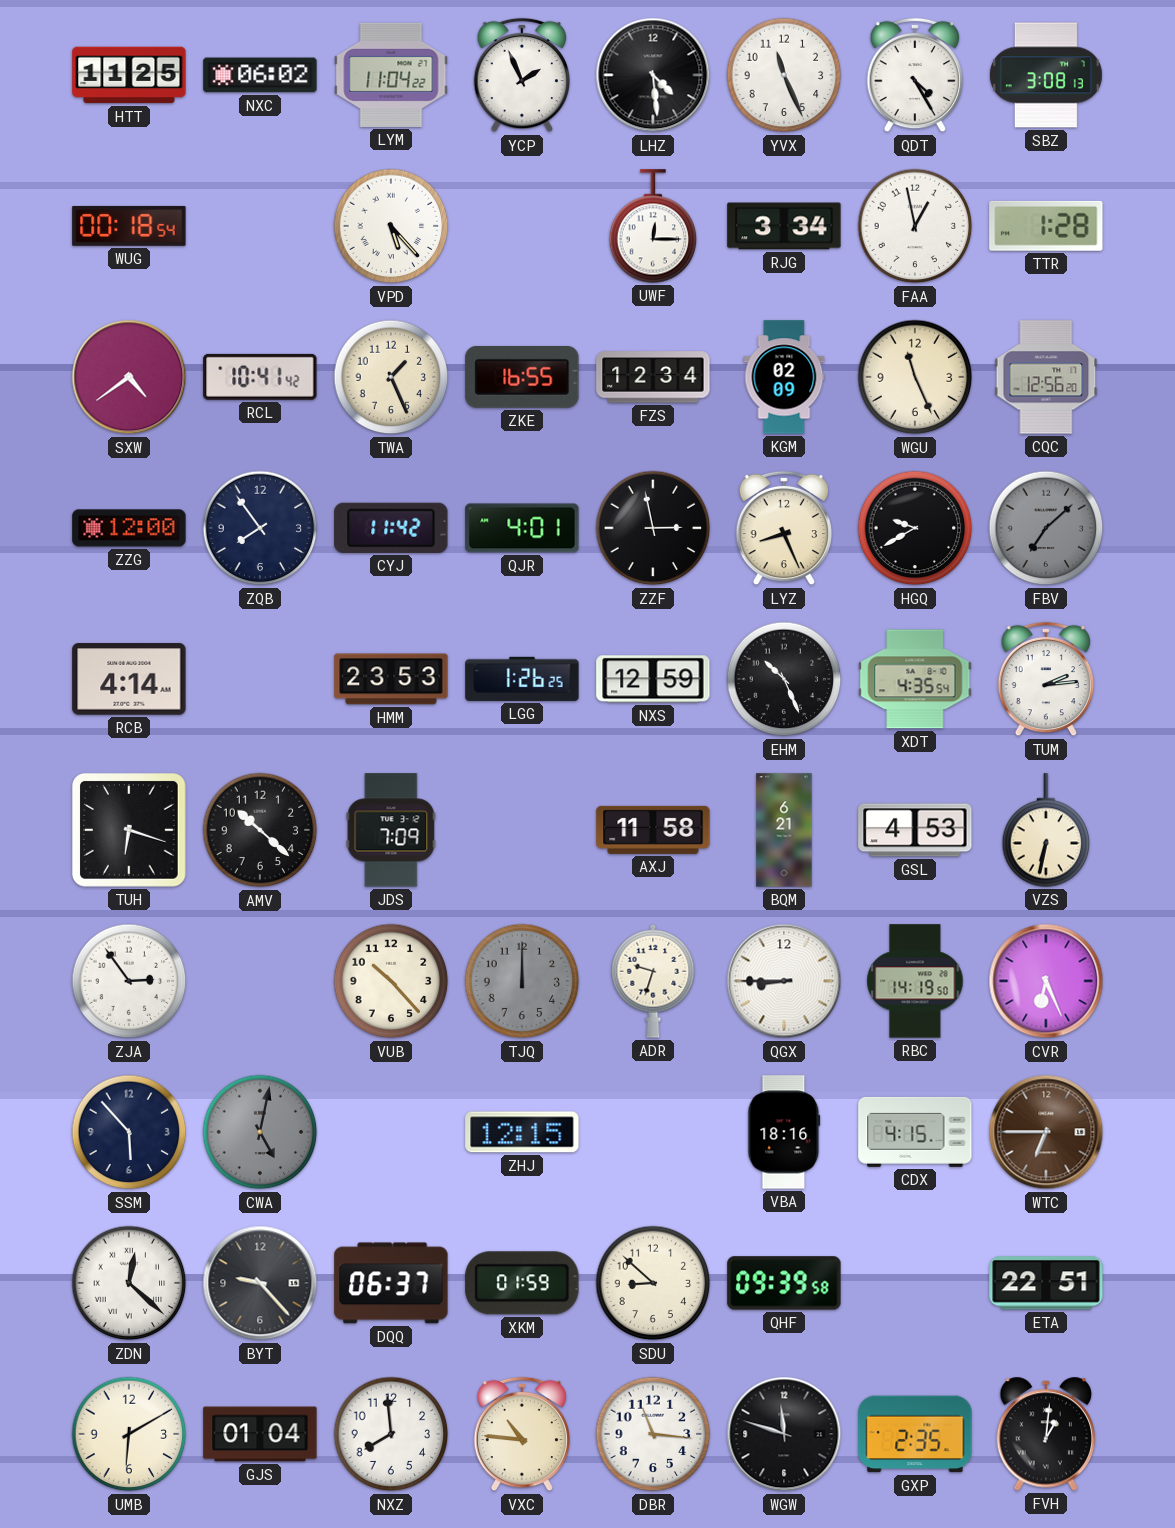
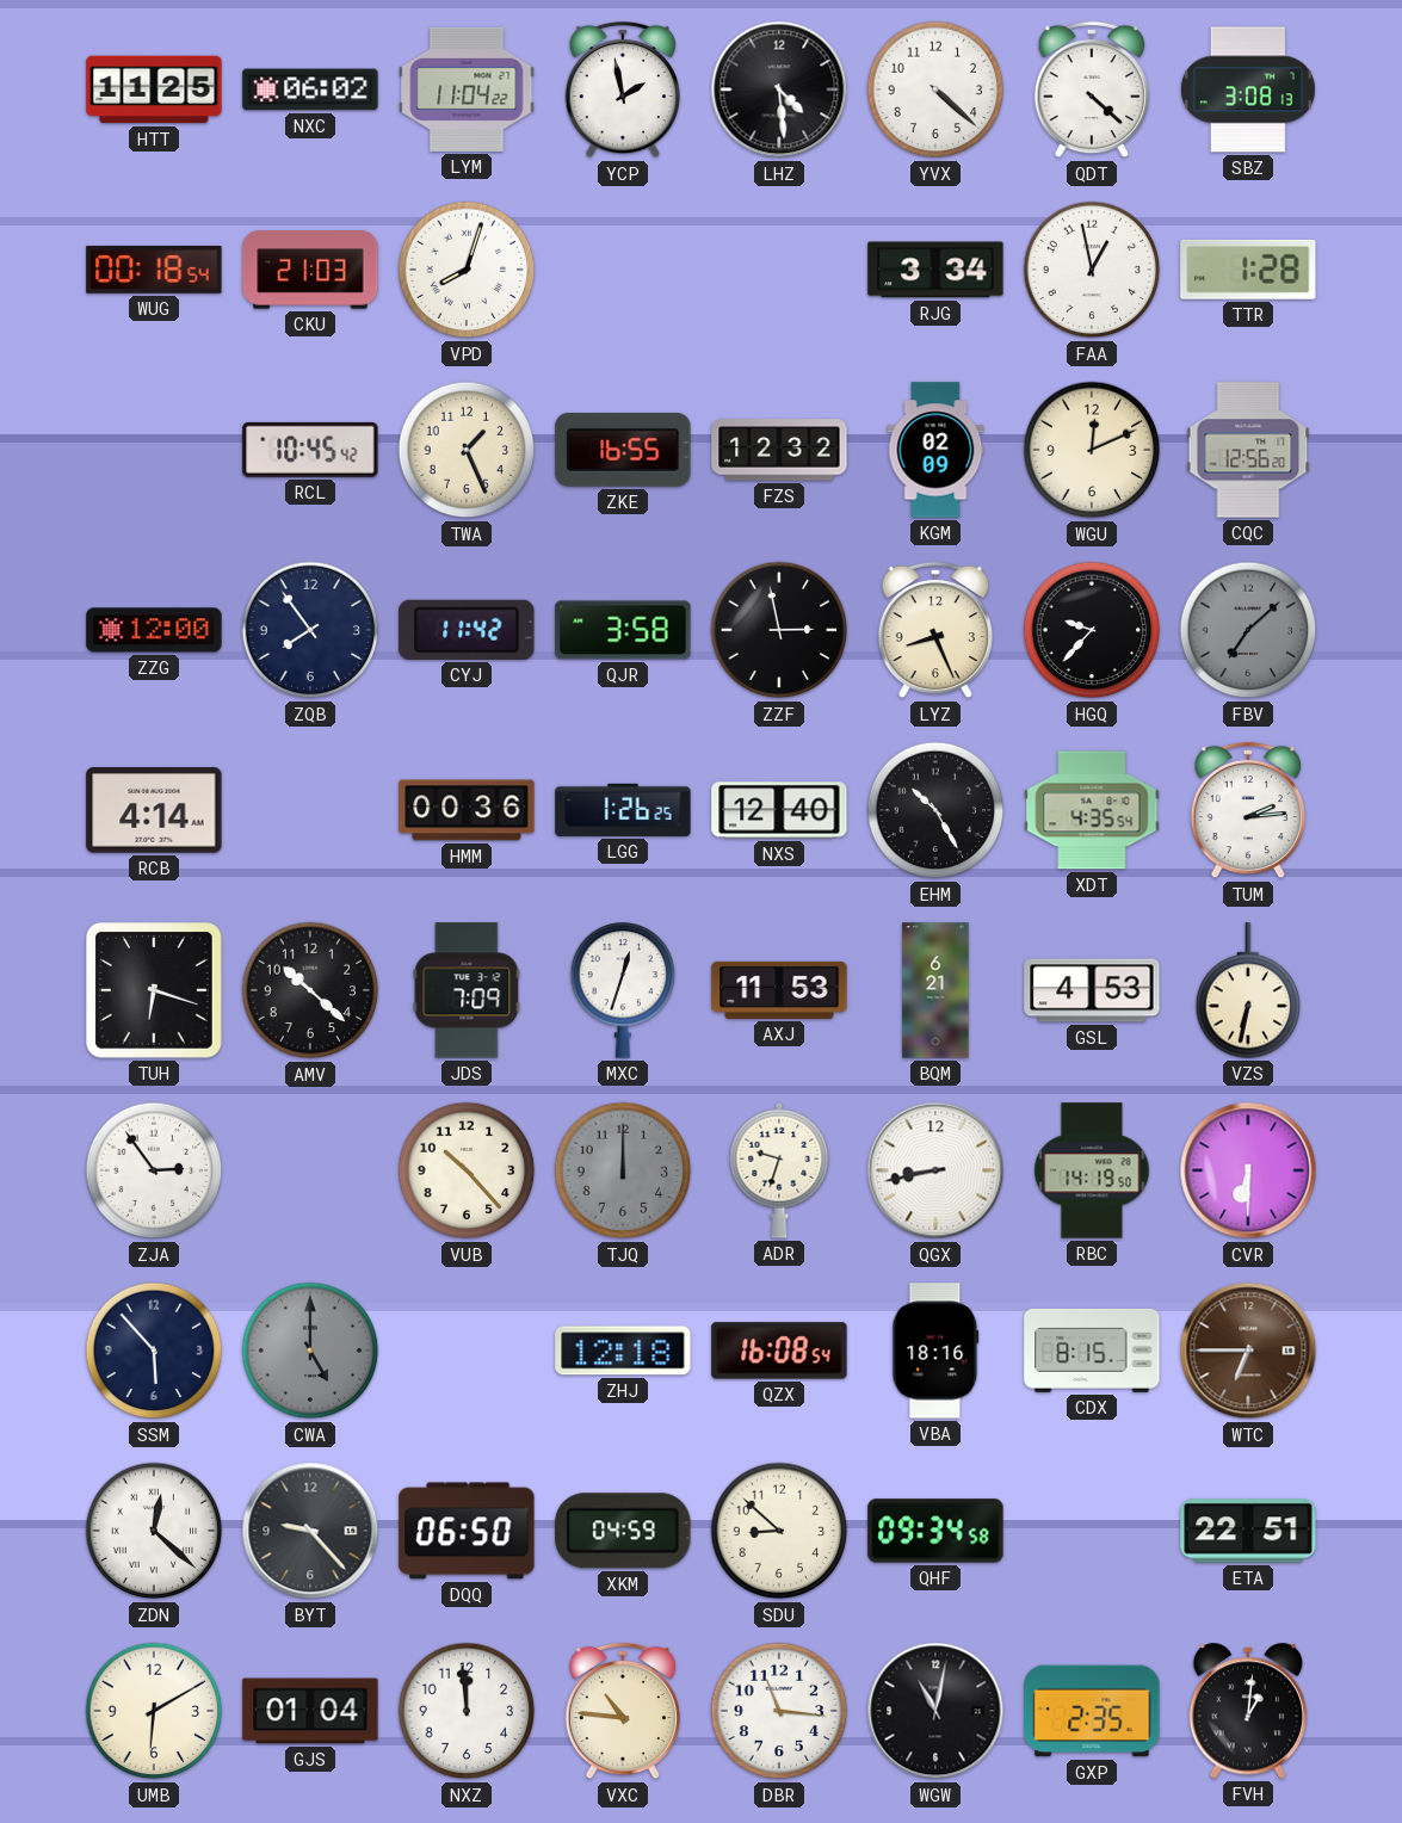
YCP: 1:56 -> 1:58
YVX: 11:26 -> 4:22
QDT: 4:25 -> 4:22
CKU: none -> 21:03
VPD: 5:23 -> 8:03
UWF: 12:15 -> none
SXW: 4:39 -> none
RCL: 10:41 -> 10:45
FZS: 12:34 -> 12:32
WGU: 11:26 -> 12:11
QJR: 4:01 -> 3:58
HGQ: 9:40 -> 9:37
HMM: 23:53 -> 00:36
NXS: 12:59 -> 12:40
EHM: 10:26 -> 10:25
MXC: none -> 12:33
AXJ: 11:58 -> 11:53
QGX: 8:45 -> 8:43
CVR: 6:26 -> 6:30
CWA: 5:02 -> 5:00
ZHJ: 12:15 -> 12:18
QZX: none -> 16:08
CDX: 4:15 -> 8:15
DQQ: 06:37 -> 06:50
XKM: 01:59 -> 04:59
QHF: 09:39 -> 09:34
NXZ: 7:59 -> 11:59
WGW: 11:48 -> 11:02
